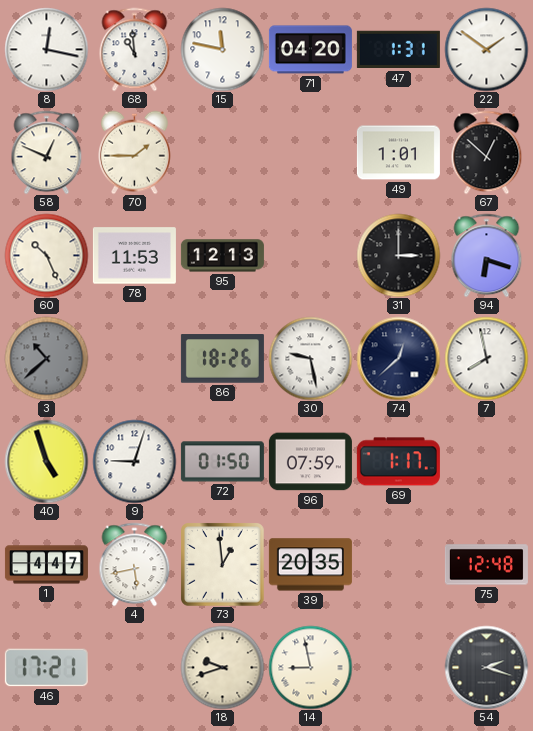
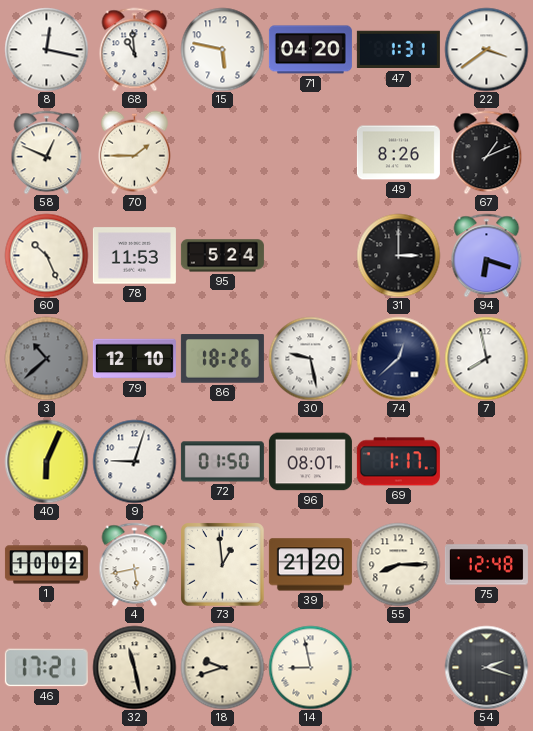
15: 11:47 -> 5:47
22: 1:51 -> 3:39
49: 1:01 -> 8:26
67: 12:52 -> 1:11
95: 12:13 -> 5:24
79: none -> 12:10
40: 4:57 -> 6:04
96: 07:59 -> 08:01
1: 4:47 -> 10:02
39: 20:35 -> 21:20
55: none -> 8:15
32: none -> 11:28
